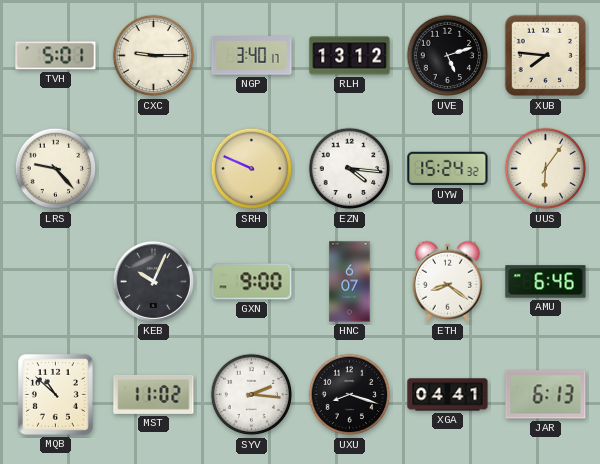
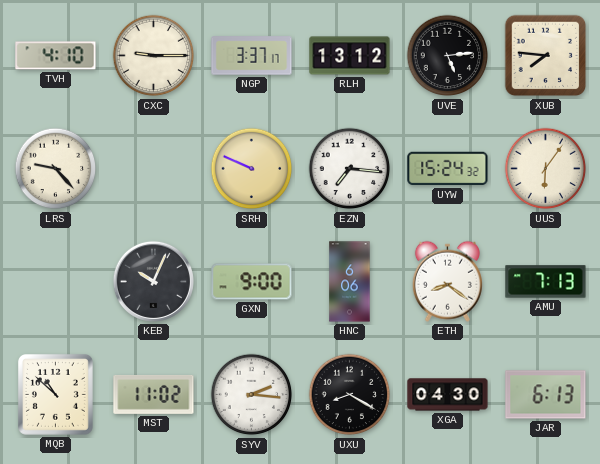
TVH: 5:01 -> 4:10
NGP: 3:40 -> 3:37
UVE: 5:12 -> 5:14
EZN: 4:16 -> 7:16
HNC: 6:07 -> 6:06
AMU: 6:46 -> 7:13
UXU: 8:18 -> 8:20
XGA: 04:41 -> 04:30
